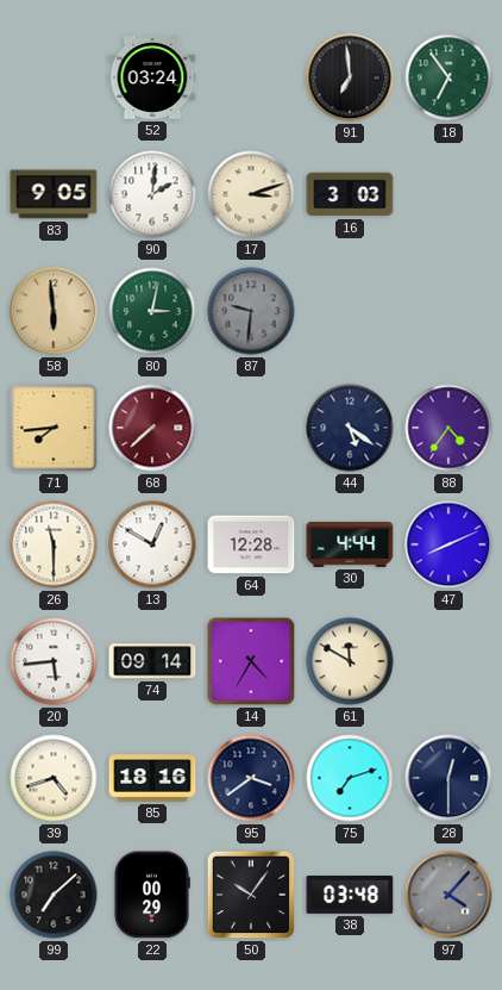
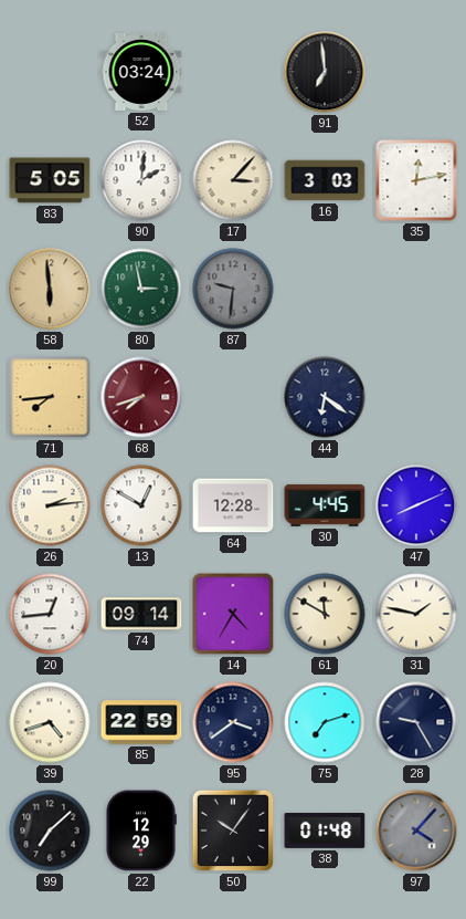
18: 6:54 -> none
83: 9:05 -> 5:05
17: 3:12 -> 3:07
35: none -> 12:13
80: 3:02 -> 2:58
68: 7:38 -> 7:42
44: 5:21 -> 6:21
88: 4:36 -> none
26: 11:30 -> 2:14
30: 4:44 -> 4:45
20: 5:44 -> 12:44
31: none -> 1:47
85: 18:16 -> 22:59
28: 12:30 -> 9:25
22: 00:29 -> 12:29
38: 03:48 -> 01:48
